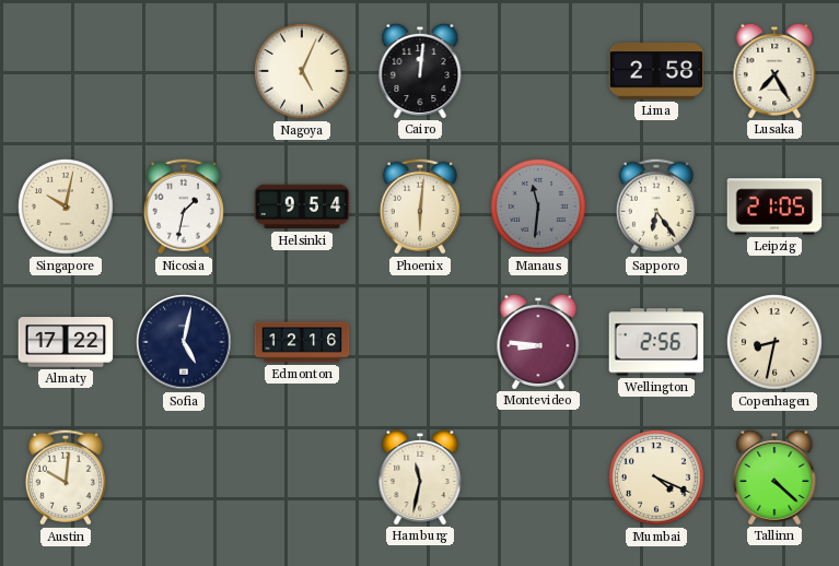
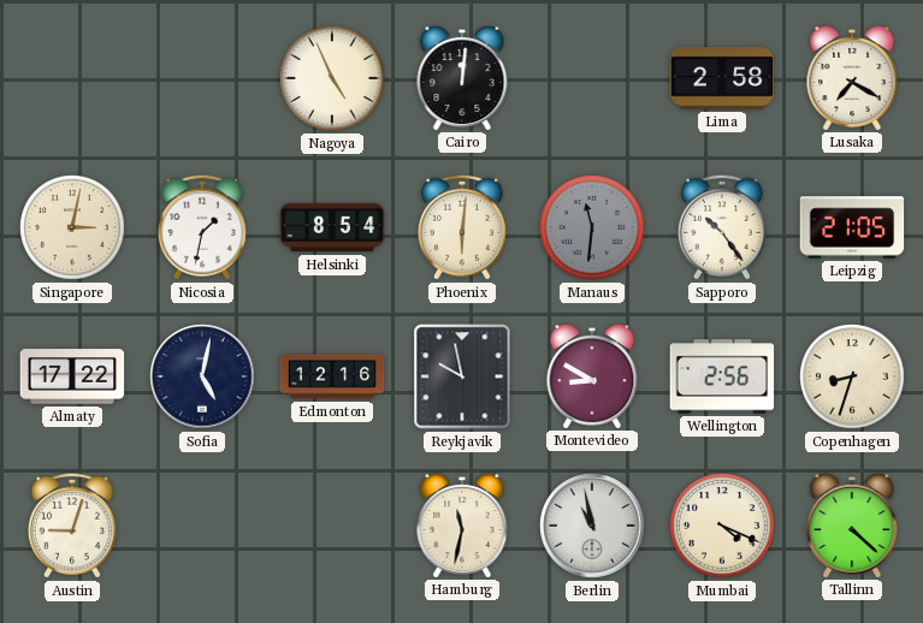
Nagoya: 5:04 -> 4:56
Lusaka: 7:25 -> 7:20
Singapore: 10:02 -> 3:02
Helsinki: 9:54 -> 8:54
Sapporo: 6:24 -> 10:24
Reykjavik: none -> 9:58
Montevideo: 8:46 -> 8:50
Copenhagen: 8:32 -> 8:33
Austin: 10:01 -> 9:03
Berlin: none -> 10:58
